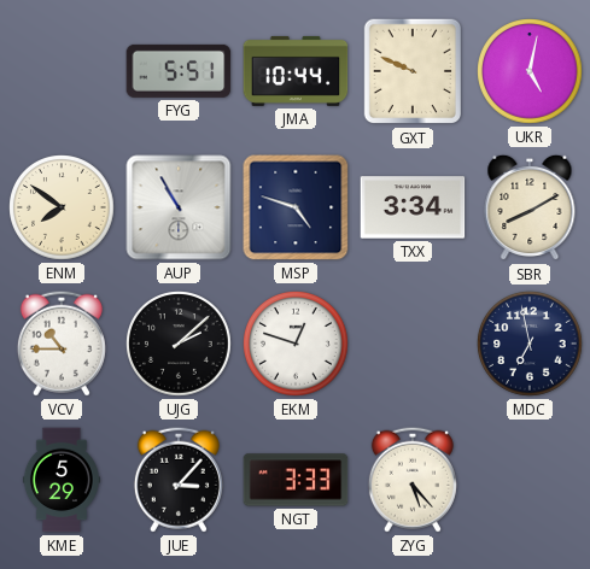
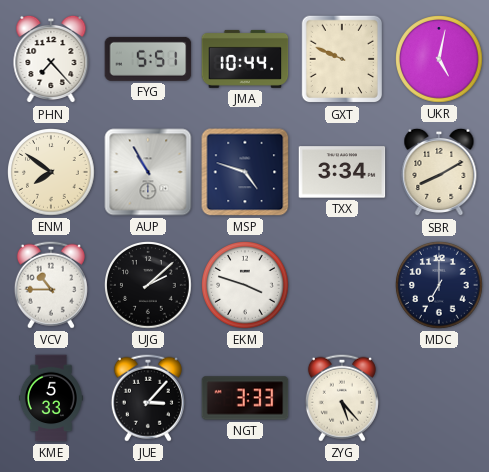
PHN: none -> 7:23
EKM: 12:48 -> 3:48
MDC: 6:58 -> 7:00
KME: 5:29 -> 5:33
